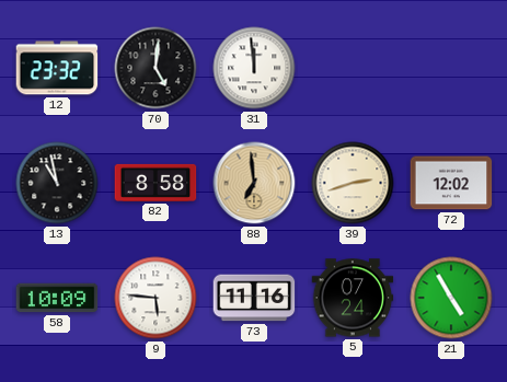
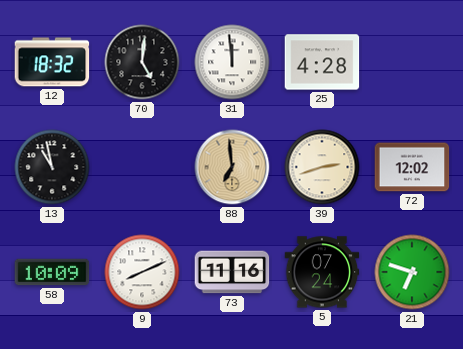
12: 23:32 -> 18:32
25: none -> 4:28
82: 8:58 -> none
9: 5:46 -> 8:11
21: 4:55 -> 6:48
